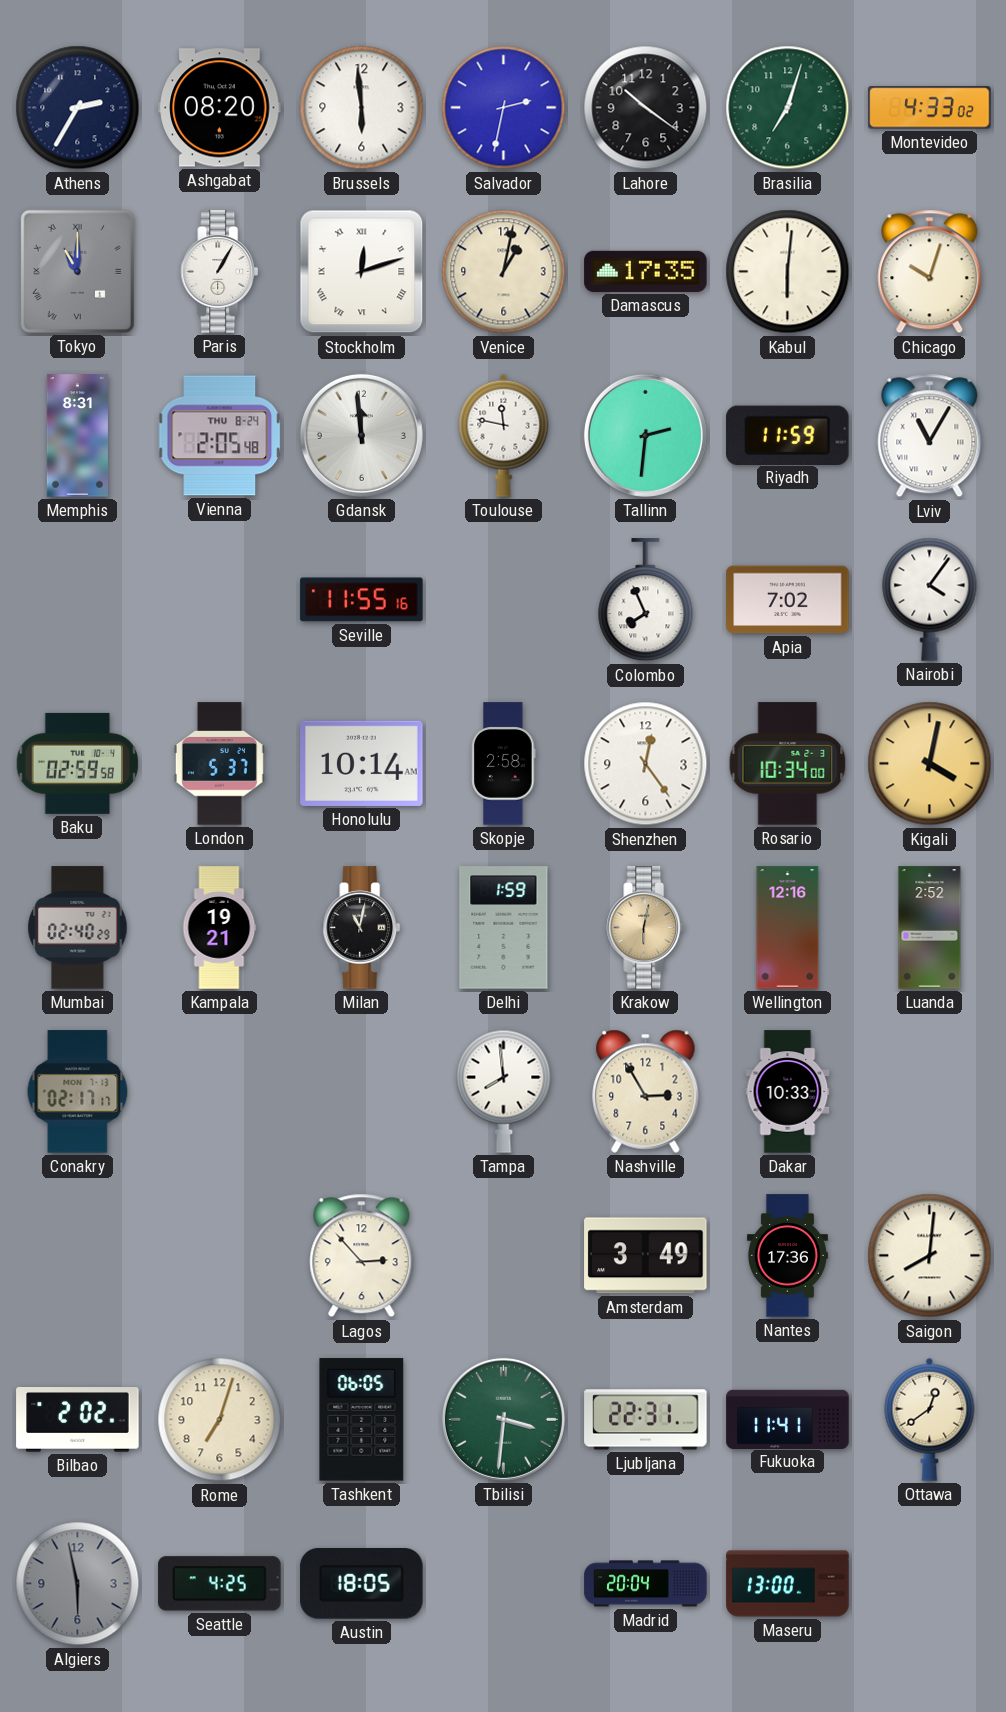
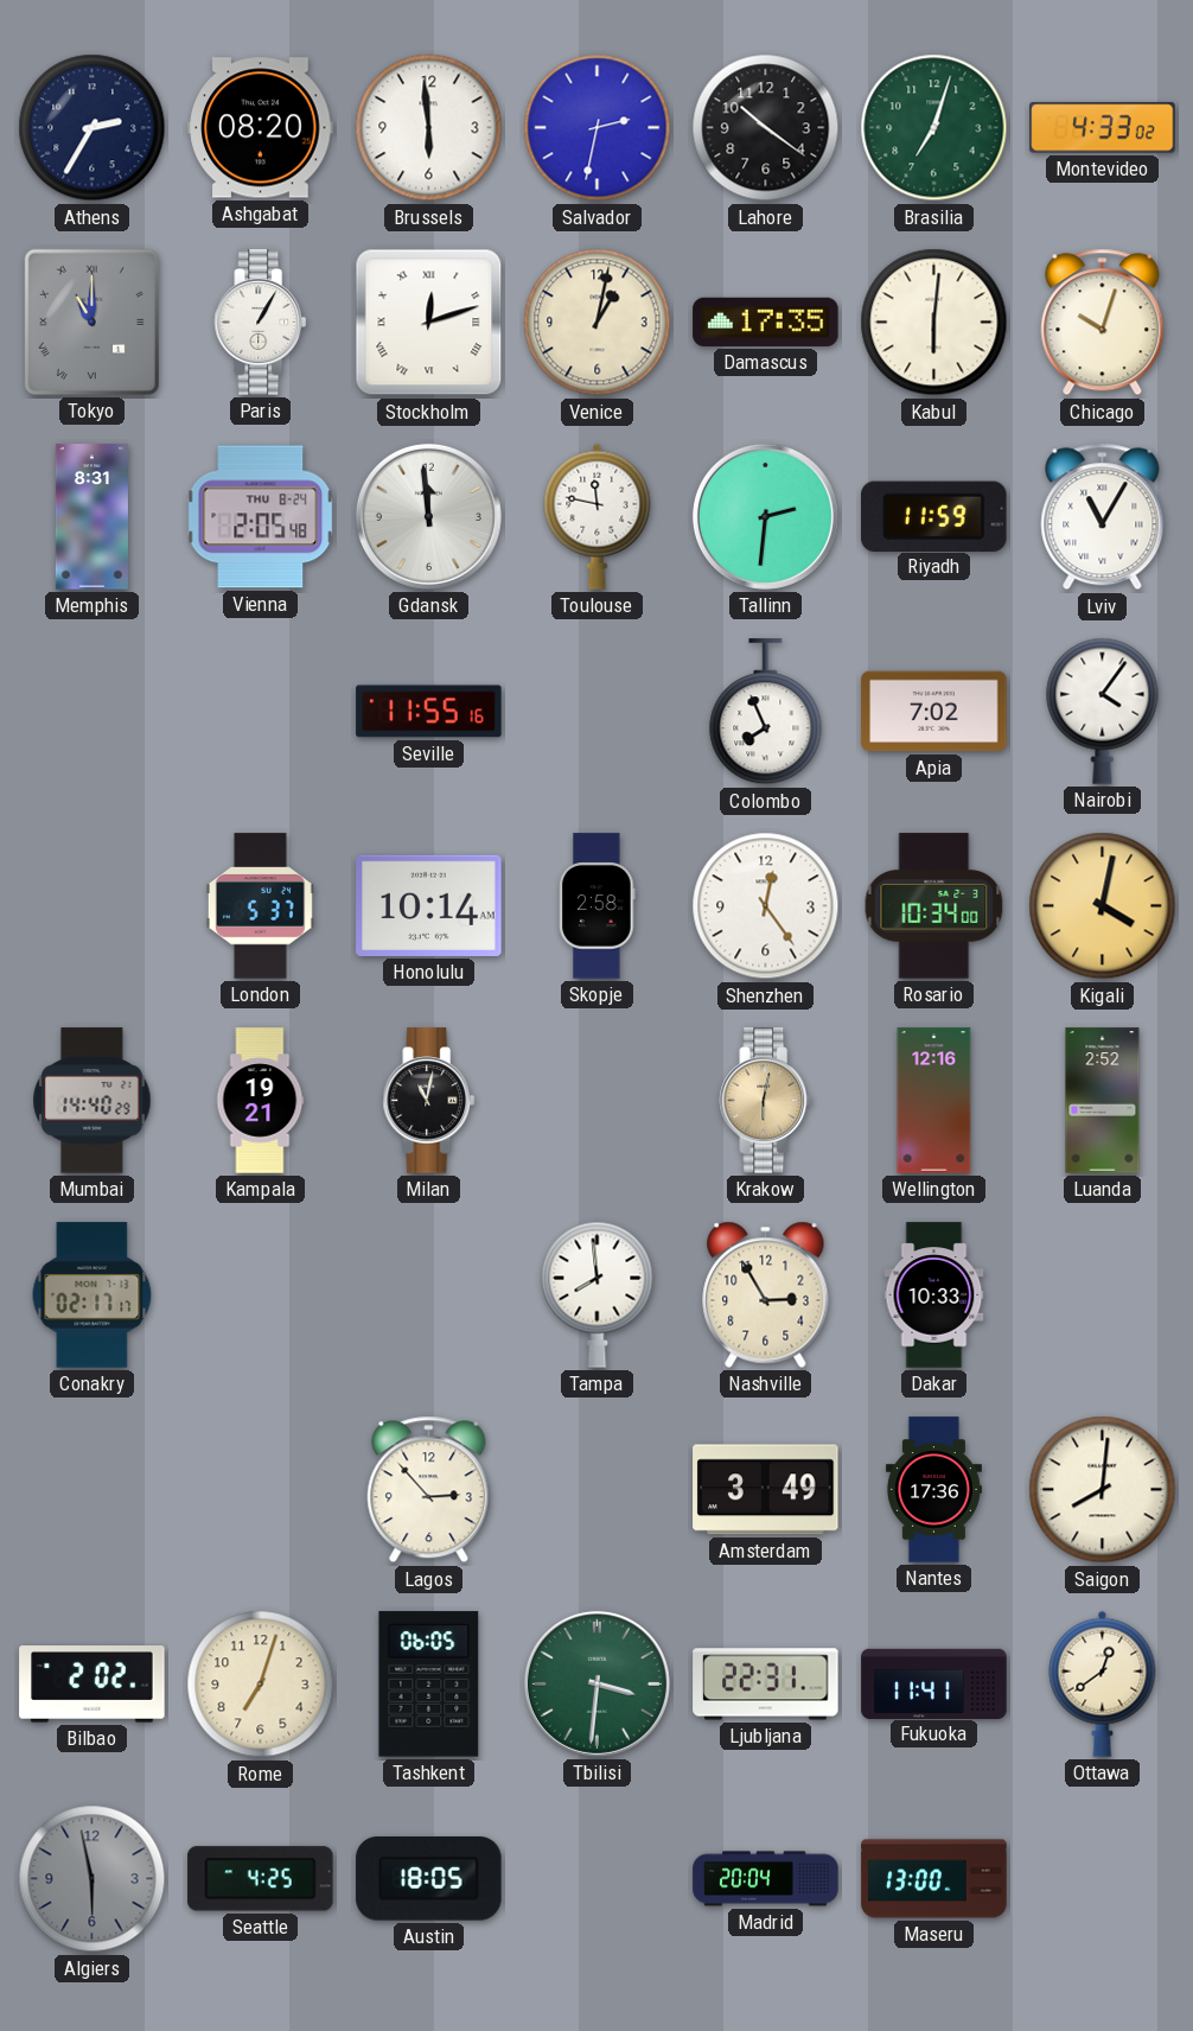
Baku: 02:59 -> none
Mumbai: 02:40 -> 14:40
Delhi: 1:59 -> none
